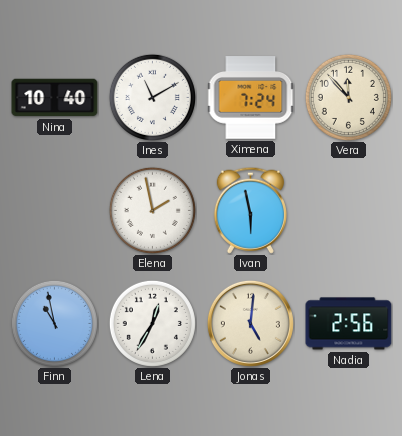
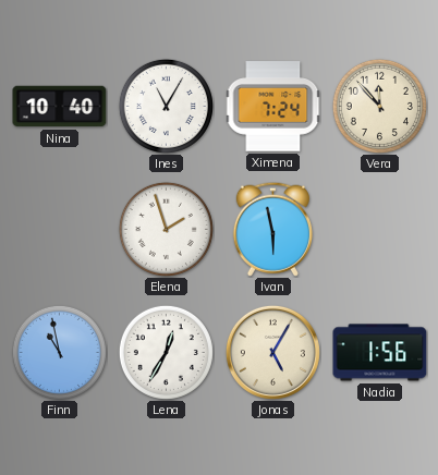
Ines: 11:10 -> 11:05
Elena: 1:58 -> 1:57
Jonas: 5:01 -> 5:05
Nadia: 2:56 -> 1:56
